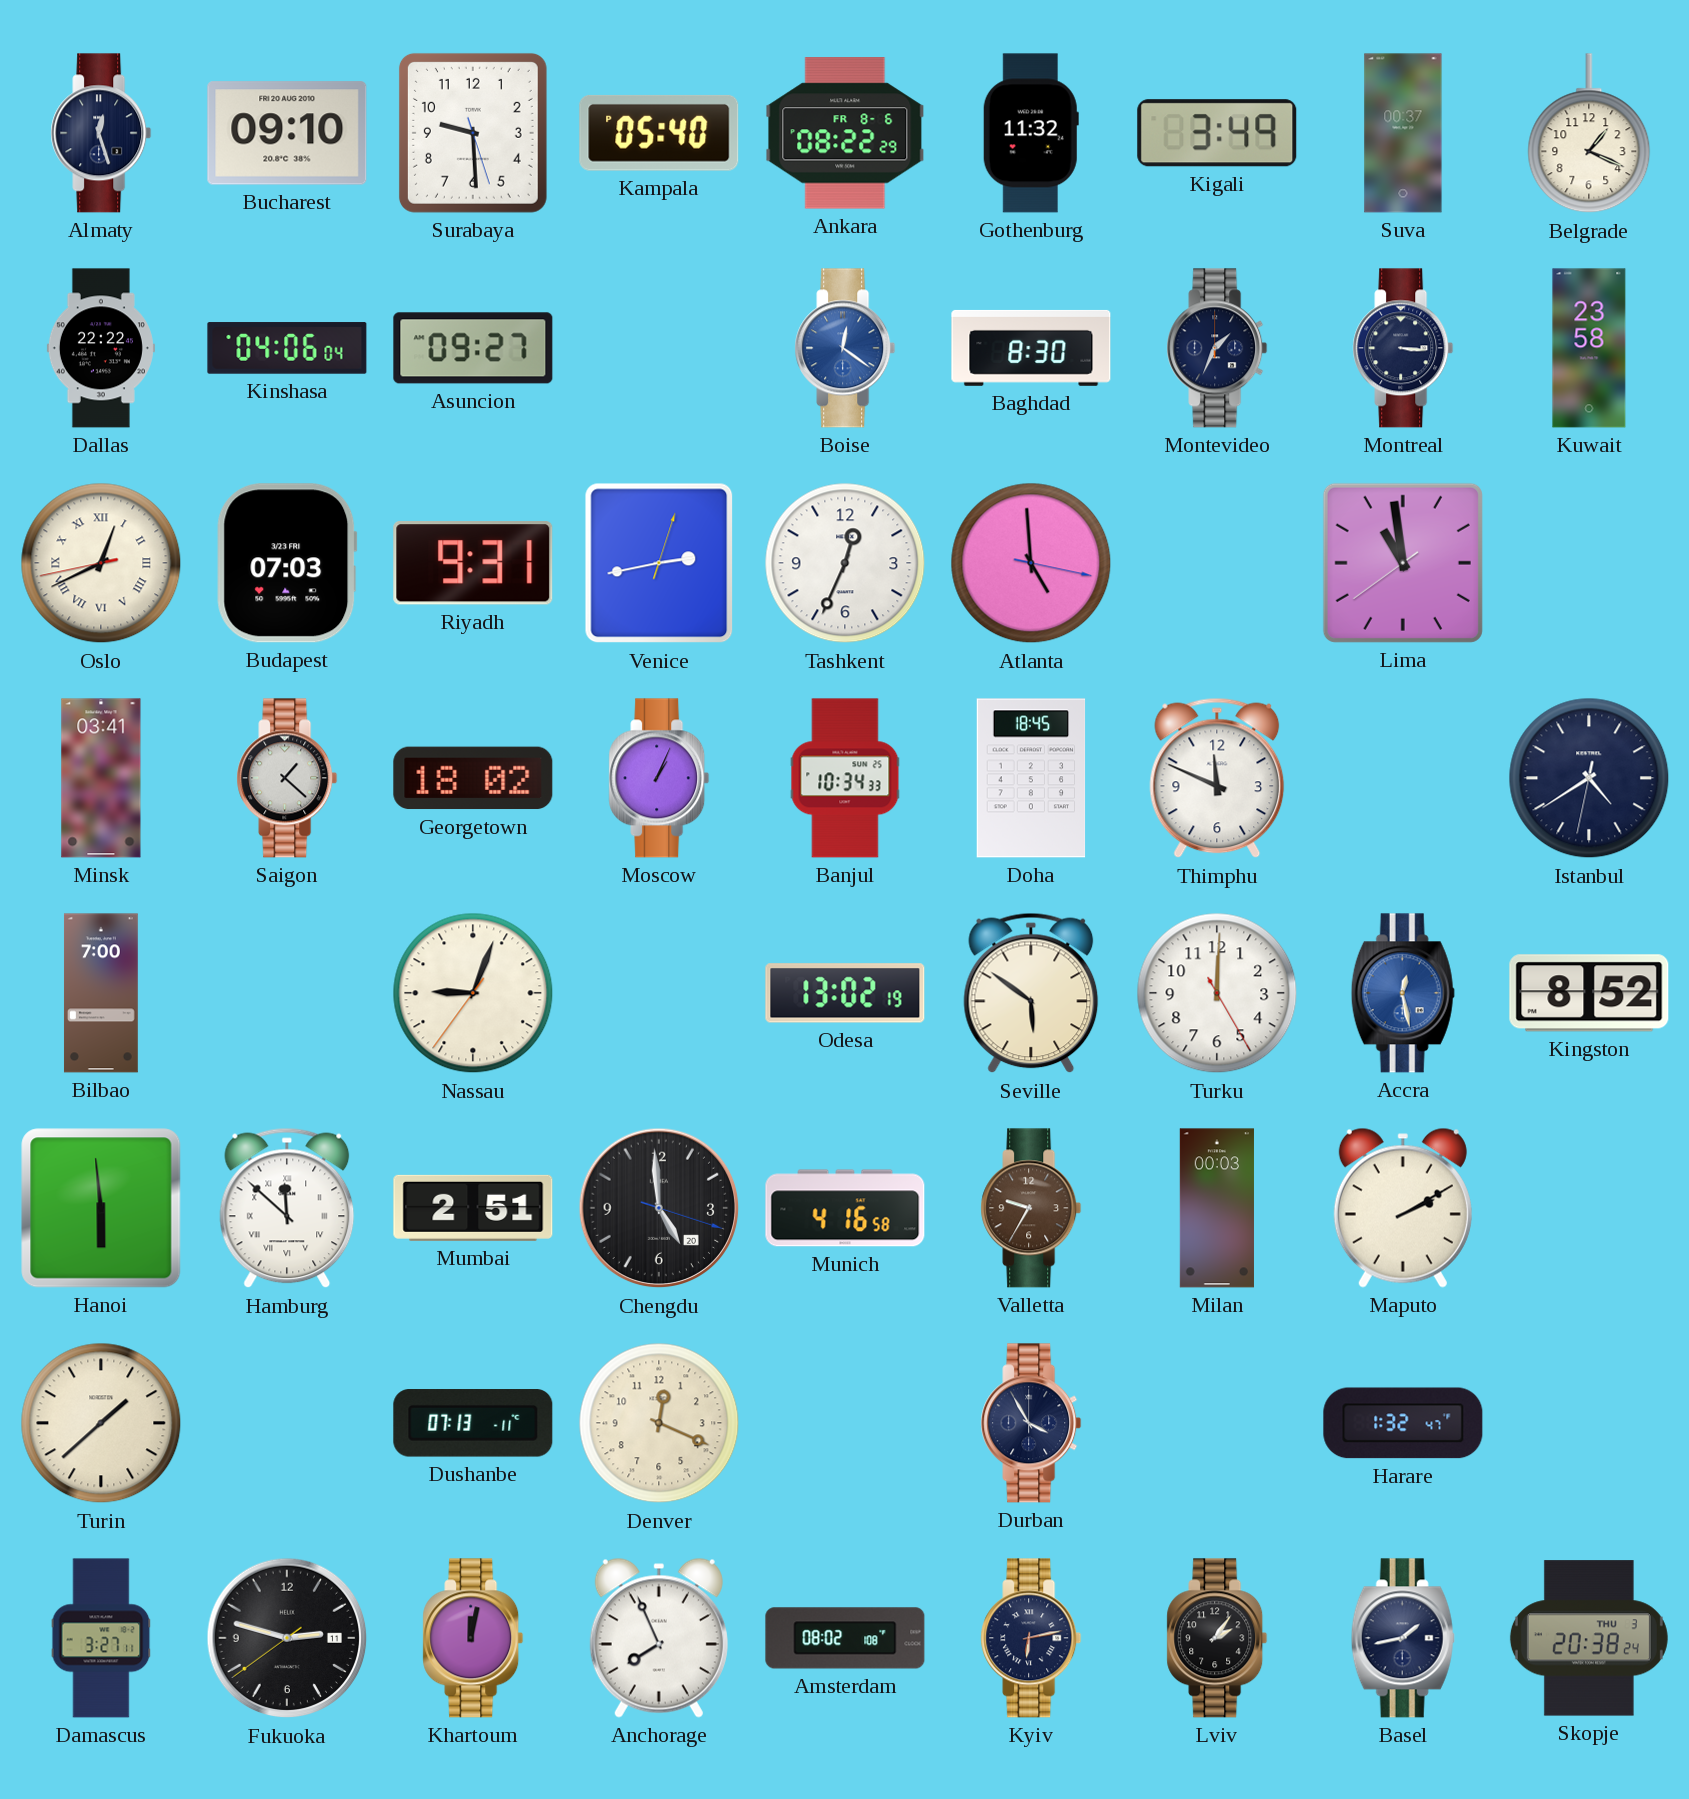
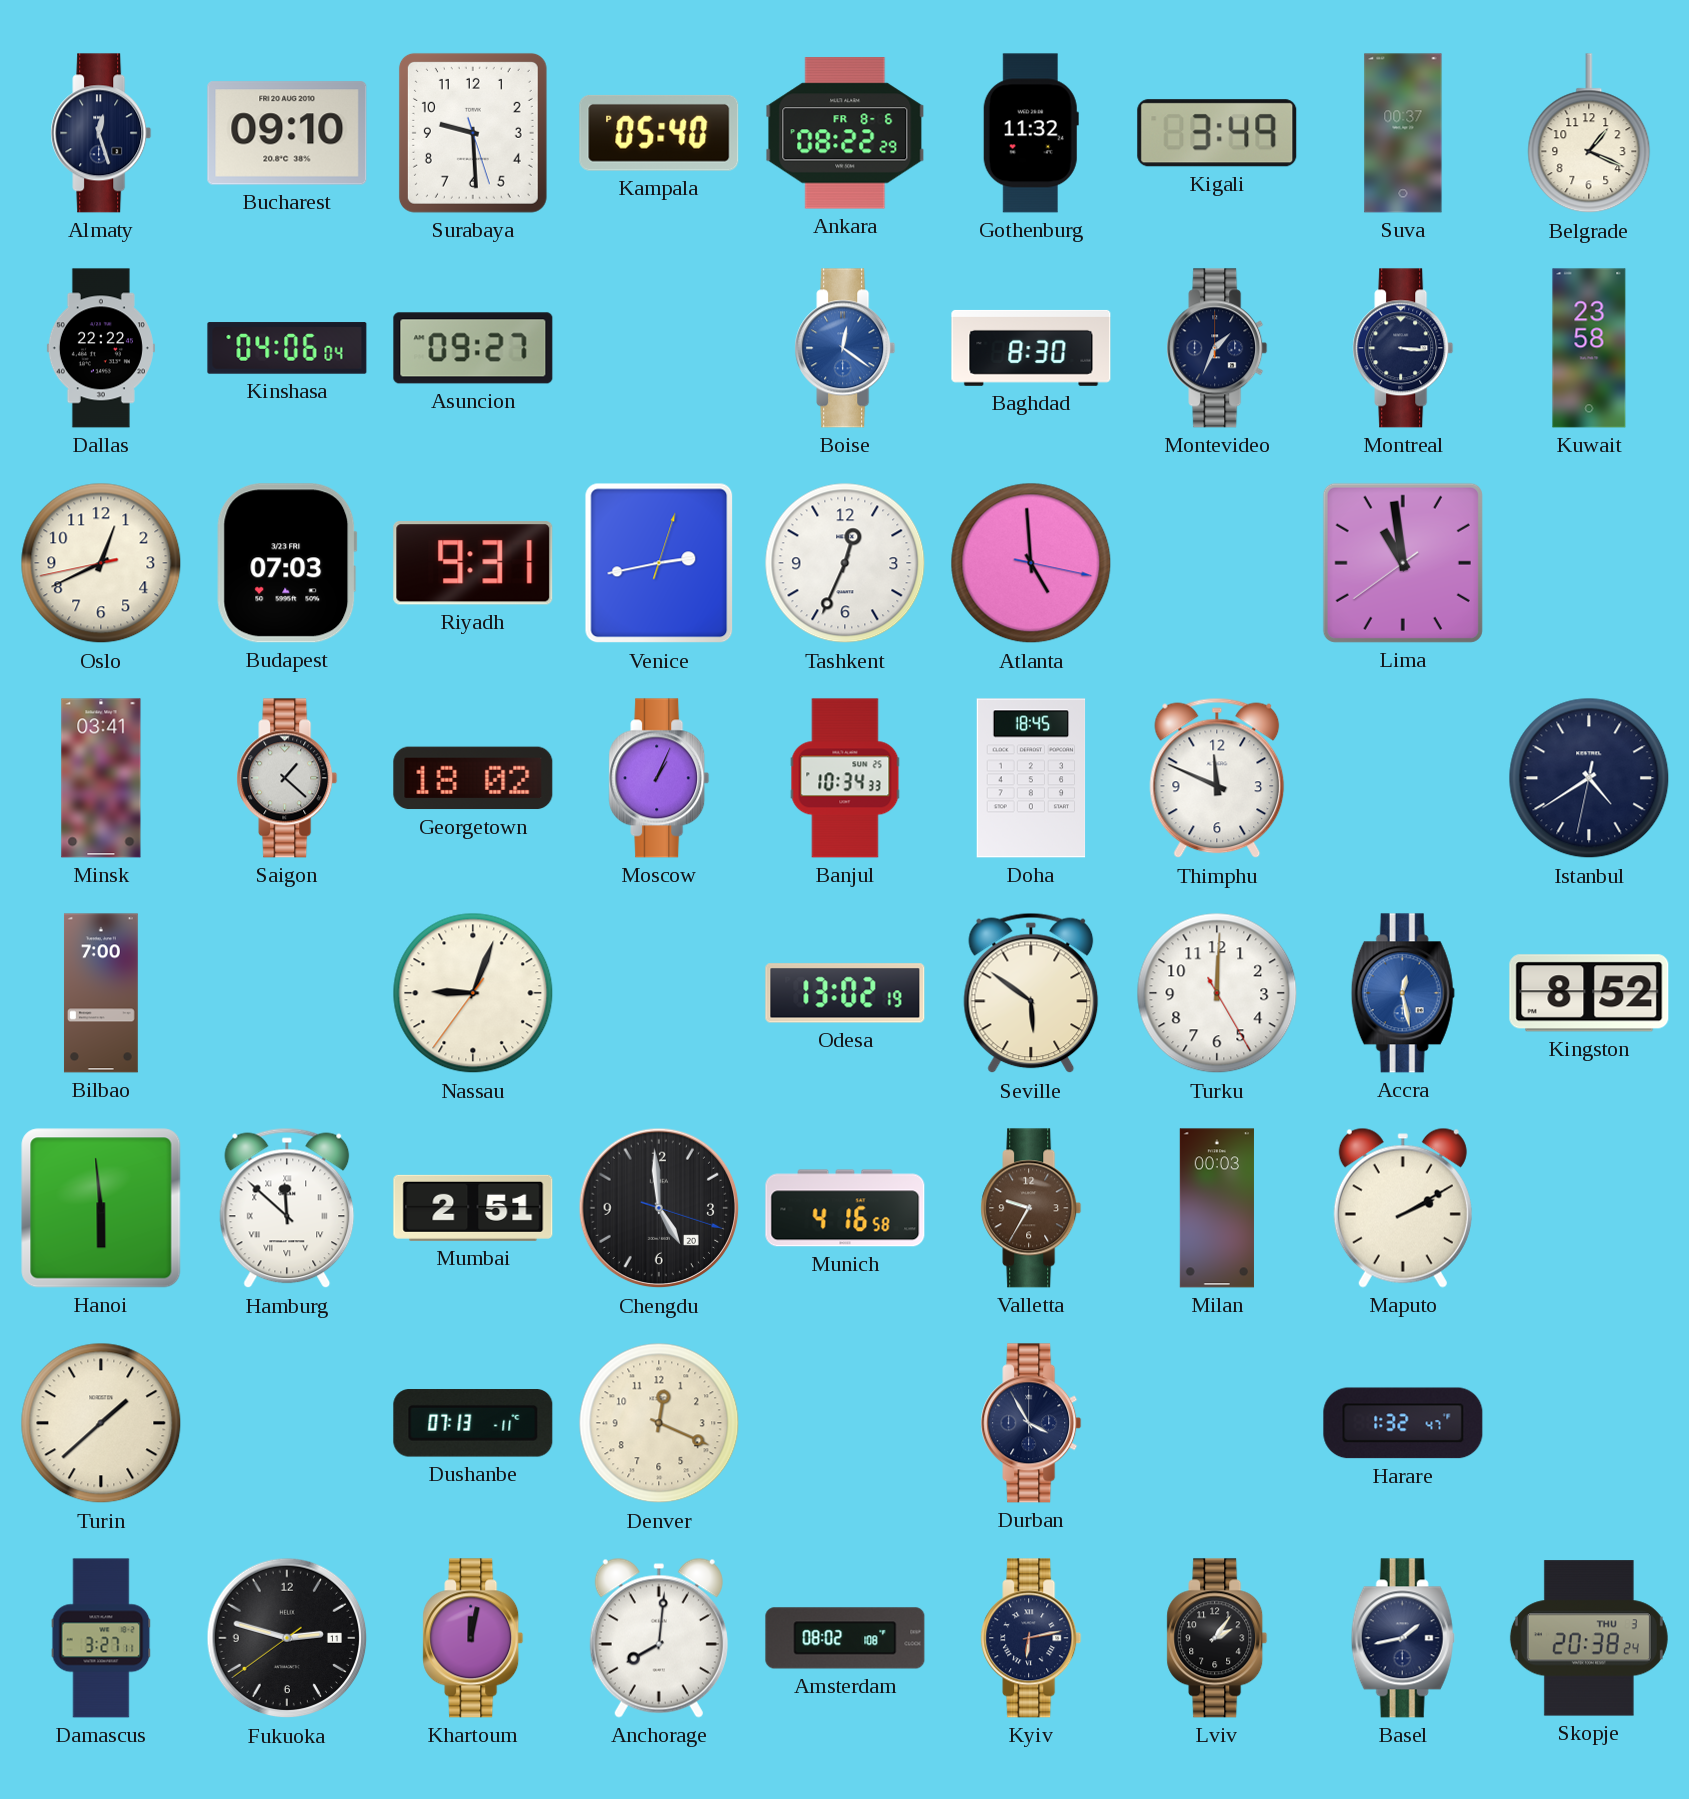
Oslo numerals: Roman -> Arabic
Anchorage: 7:56 -> 8:01
